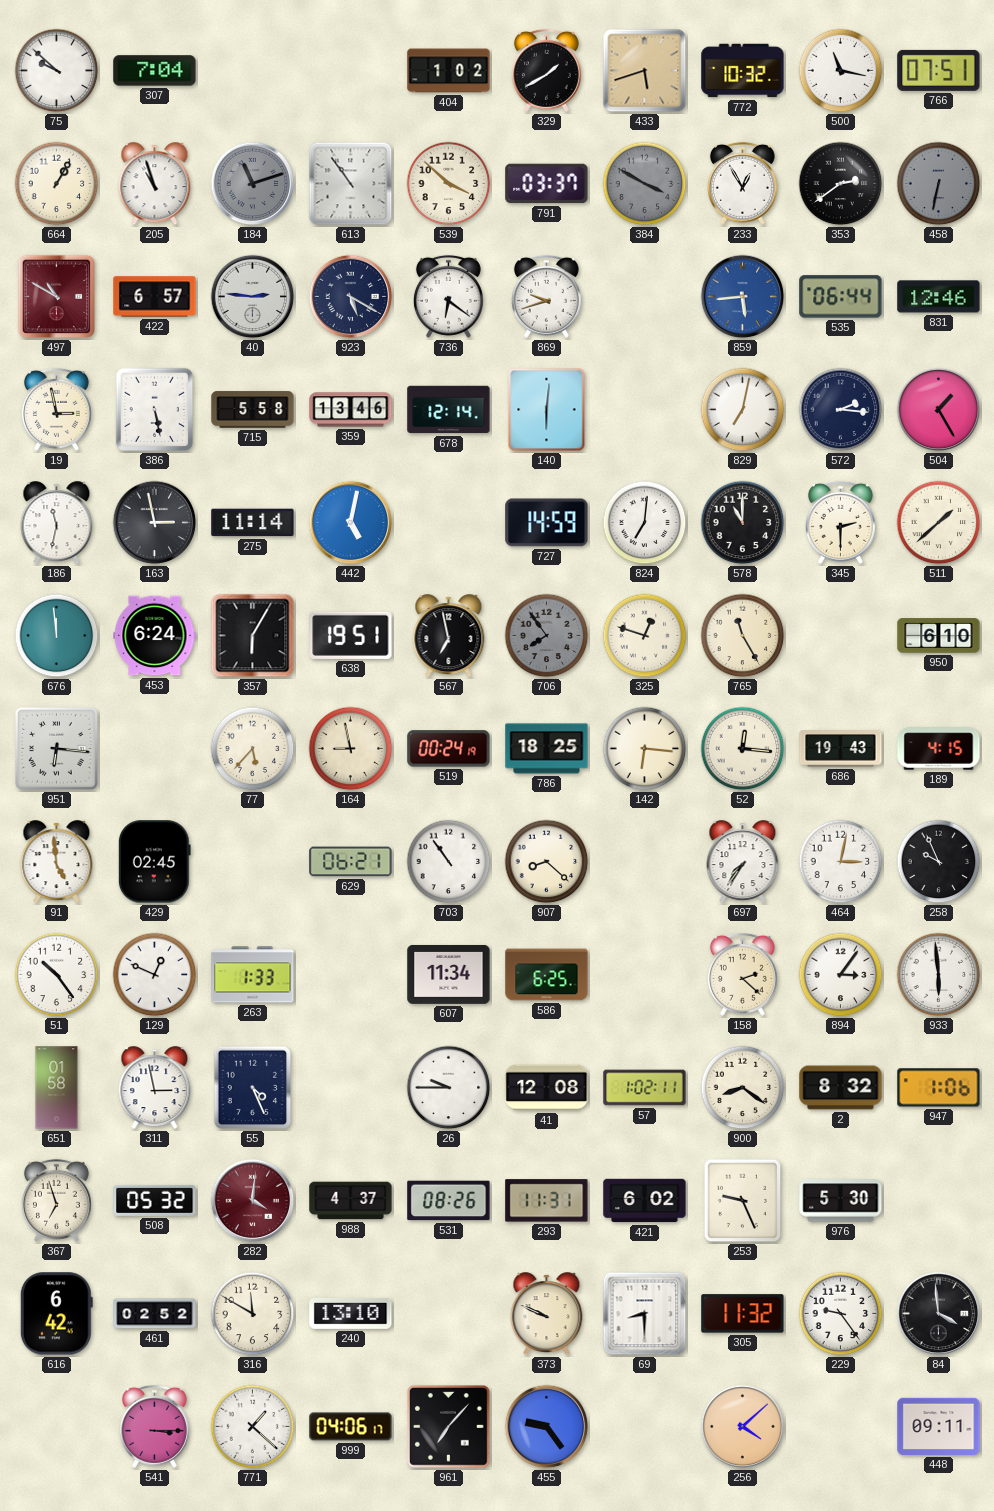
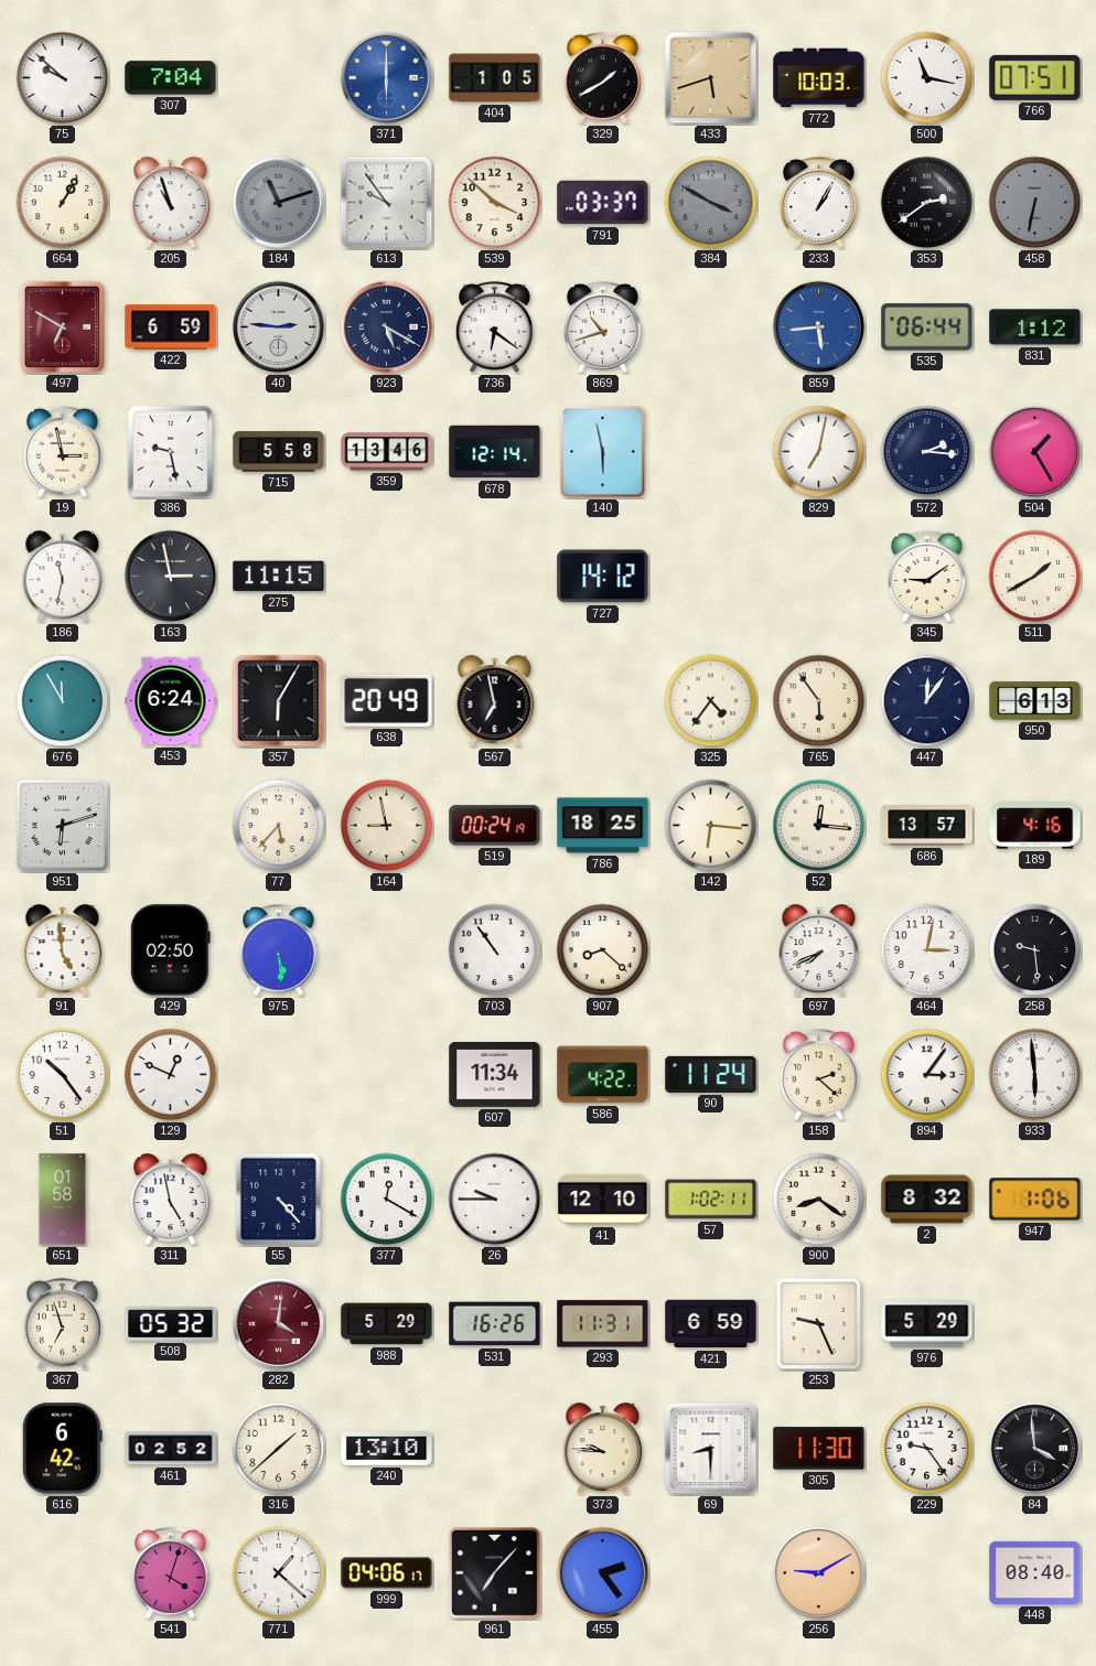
371: none -> 6:00
404: 1:02 -> 1:05
772: 10:32 -> 10:03
613: 10:54 -> 9:54
233: 12:55 -> 1:05
497: 10:50 -> 6:50
422: 6:57 -> 6:59
869: 9:42 -> 10:42
831: 12:46 -> 1:12
386: 5:28 -> 9:28
140: 6:01 -> 5:58
275: 11:14 -> 11:15
442: 5:02 -> none
727: 14:59 -> 14:12
824: 7:01 -> none
578: 11:00 -> none
345: 2:30 -> 9:09
511: 1:38 -> 1:40
676: 11:59 -> 11:55
638: 19:51 -> 20:49
706: 7:54 -> none
325: 12:48 -> 4:36
765: 11:25 -> 5:54
447: none -> 12:06
950: 6:10 -> 6:13
951: 6:16 -> 6:12
686: 19:43 -> 13:57
189: 4:15 -> 4:16
429: 02:45 -> 02:50
975: none -> 5:29
629: 06:21 -> none
697: 7:36 -> 7:41
258: 9:56 -> 9:29
263: 1:33 -> none
586: 6:25 -> 4:22
90: none -> 11:24
311: 2:58 -> 4:58
55: 4:26 -> 4:23
377: none -> 12:20
41: 12:08 -> 12:10
988: 4:37 -> 5:29
531: 08:26 -> 16:26
421: 6:02 -> 6:59
976: 5:30 -> 5:29
316: 11:50 -> 1:38
373: 9:49 -> 9:46
305: 11:32 -> 11:30
541: 3:15 -> 4:03
455: 9:24 -> 2:24
256: 4:08 -> 9:10
448: 09:11 -> 08:40
